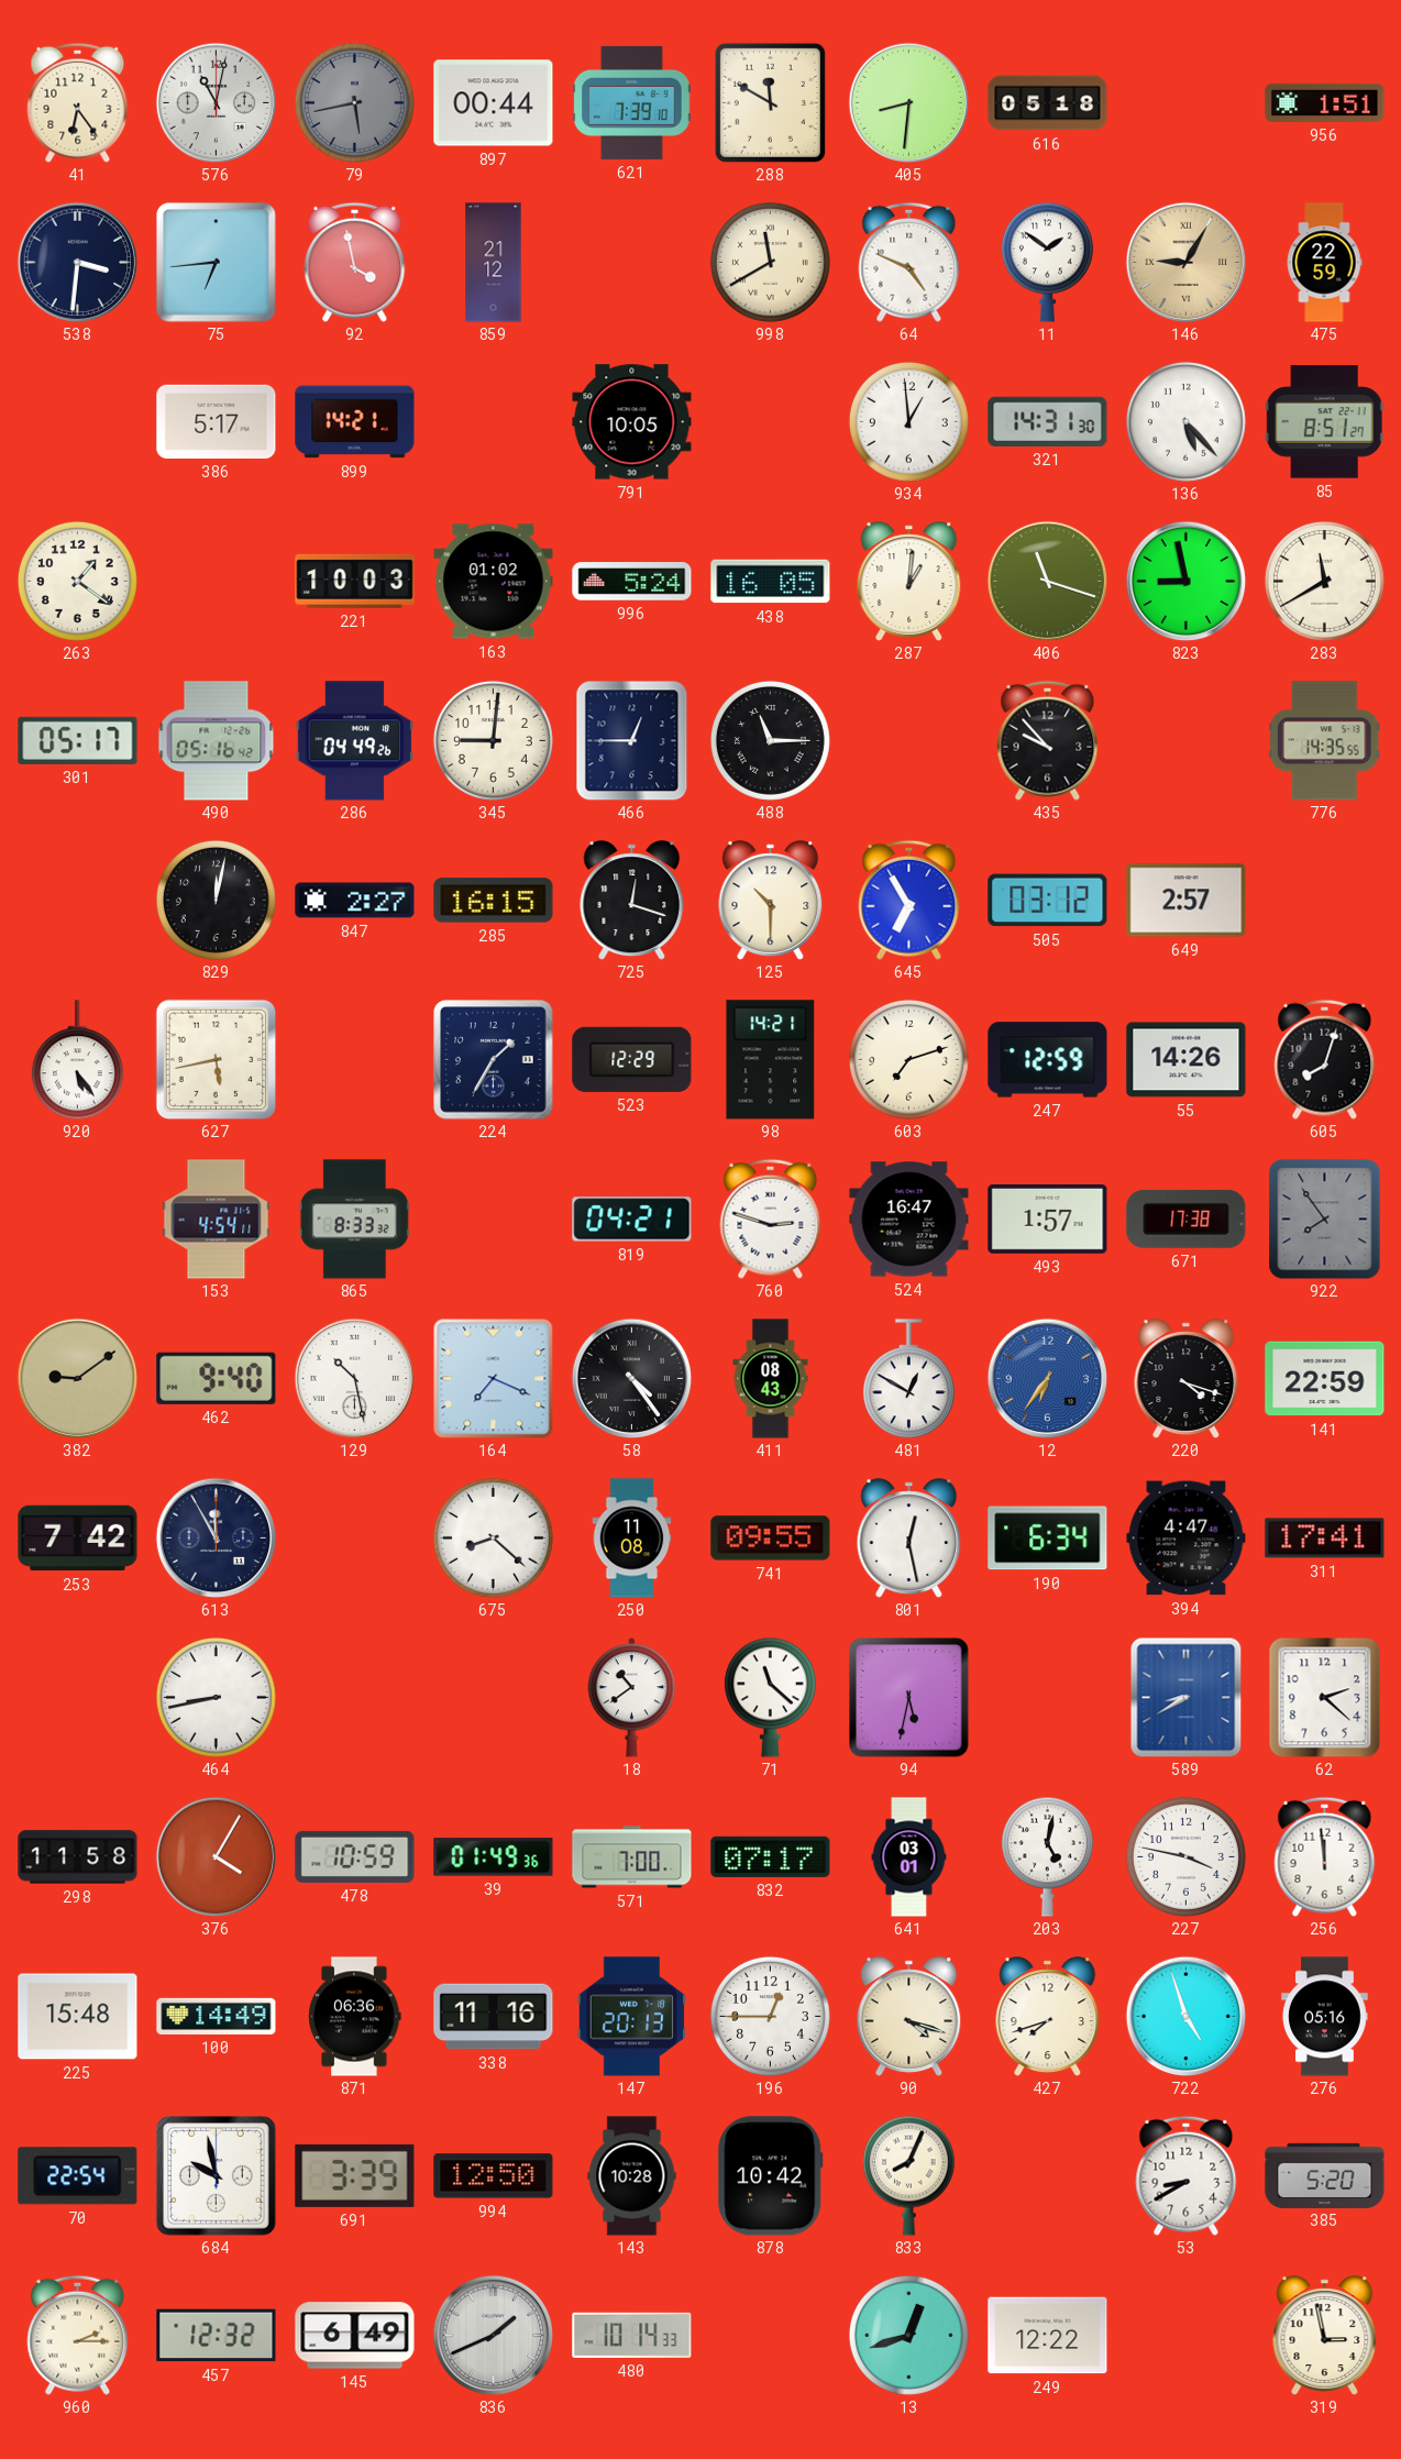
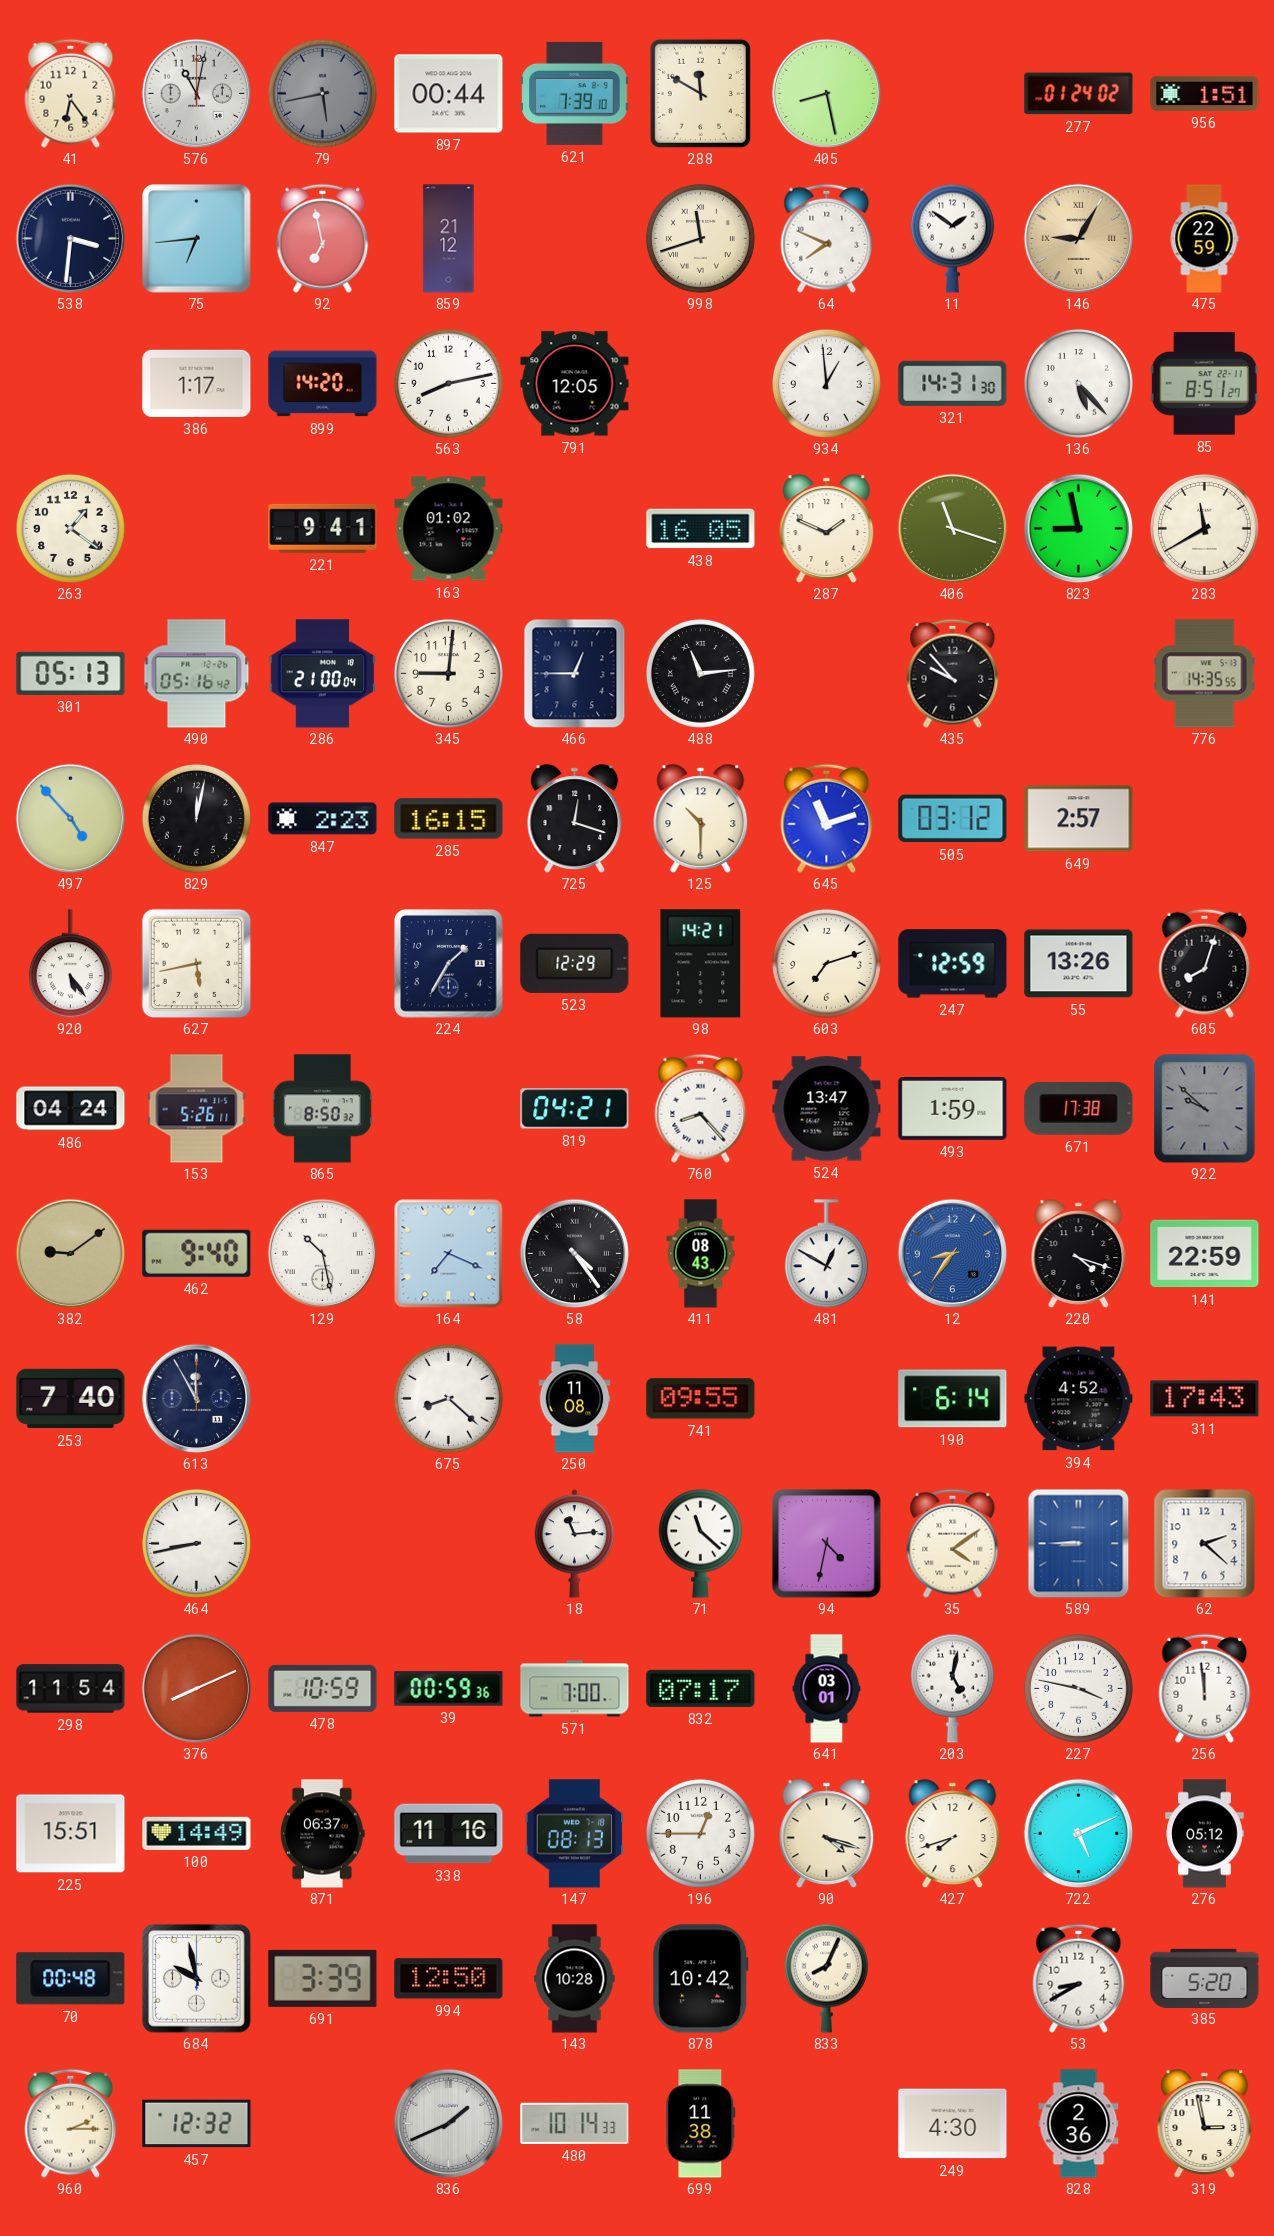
405: 8:31 -> 8:28
616: 05:18 -> none
277: none -> 01:24
92: 3:58 -> 6:58
998: 11:40 -> 11:42
64: 4:49 -> 7:49
386: 5:17 -> 1:17
899: 14:21 -> 14:20
563: none -> 8:13
791: 10:05 -> 12:05
221: 10:03 -> 9:41
996: 5:24 -> none
287: 1:01 -> 1:49
301: 05:17 -> 05:13
286: 04:49 -> 21:00
488: 11:15 -> 11:14
497: none -> 4:53
847: 2:27 -> 2:23
645: 6:55 -> 11:12
55: 14:26 -> 13:26
486: none -> 04:24
153: 4:54 -> 5:26
865: 8:33 -> 8:50
760: 2:48 -> 8:23
524: 16:47 -> 13:47
493: 1:57 -> 1:59
922: 7:54 -> 9:52
12: 6:36 -> 8:36
253: 7:42 -> 7:40
801: 12:28 -> none
190: 6:34 -> 6:14
394: 4:47 -> 4:52
311: 17:41 -> 17:43
18: 10:39 -> 11:14
94: 5:32 -> 4:32
35: none -> 4:09
589: 8:40 -> 8:45
298: 11:58 -> 11:54
376: 4:05 -> 8:11
39: 01:49 -> 00:59
225: 15:48 -> 15:51
871: 06:36 -> 06:37
147: 20:13 -> 08:13
722: 4:57 -> 5:11
276: 05:16 -> 05:12
70: 22:54 -> 00:48
145: 6:49 -> none
699: none -> 11:38
13: 12:42 -> none
249: 12:22 -> 4:30
828: none -> 2:36
